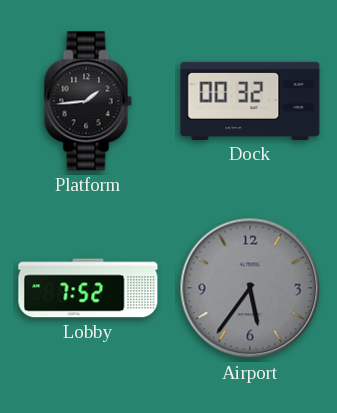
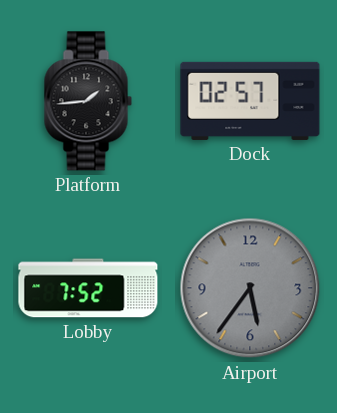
Dock: 00:32 -> 02:57
